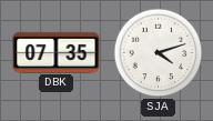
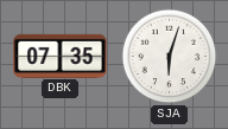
SJA: 4:12 -> 6:03
